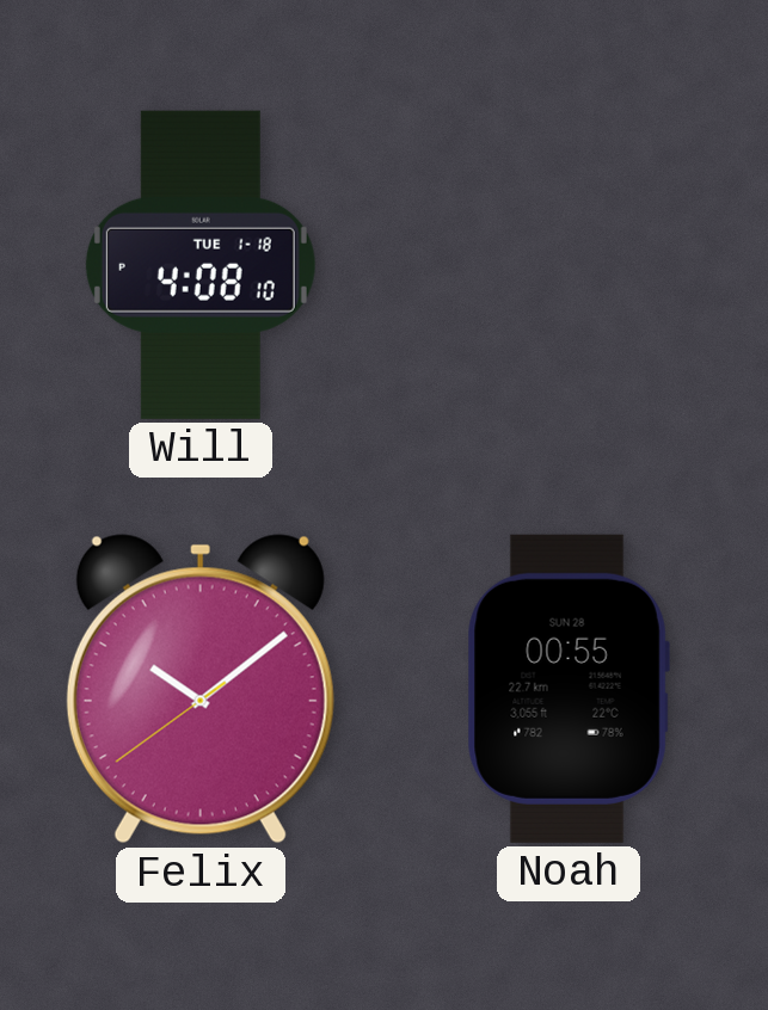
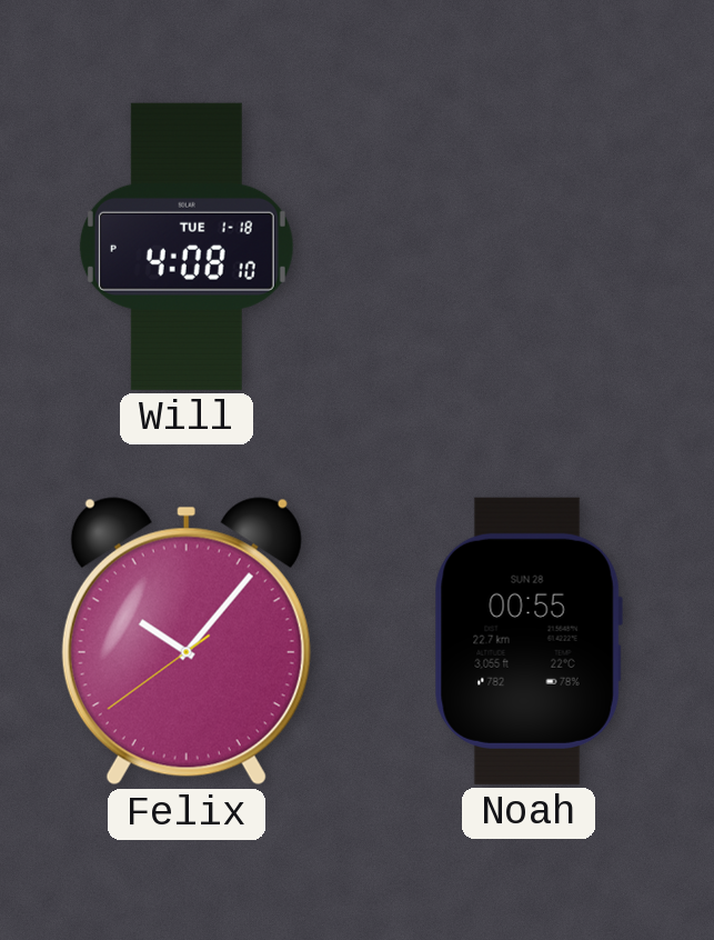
Felix: 10:08 -> 10:06
